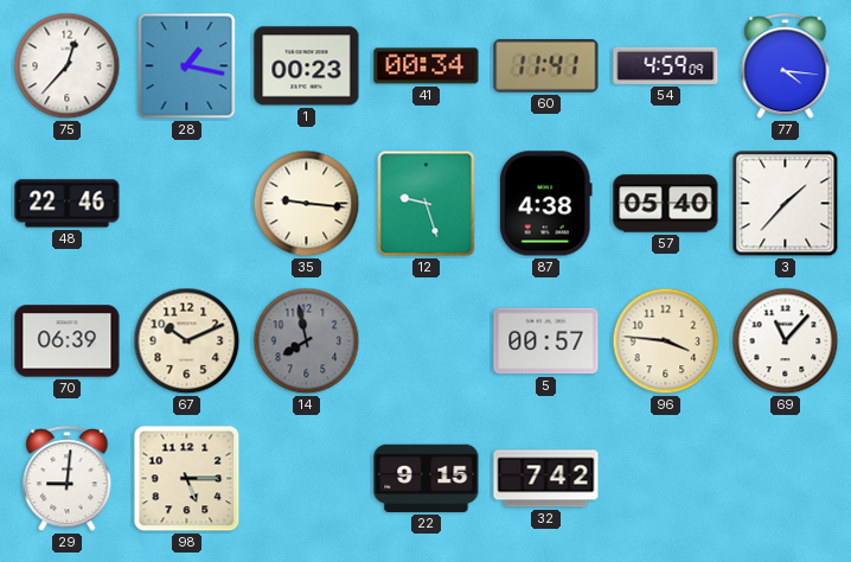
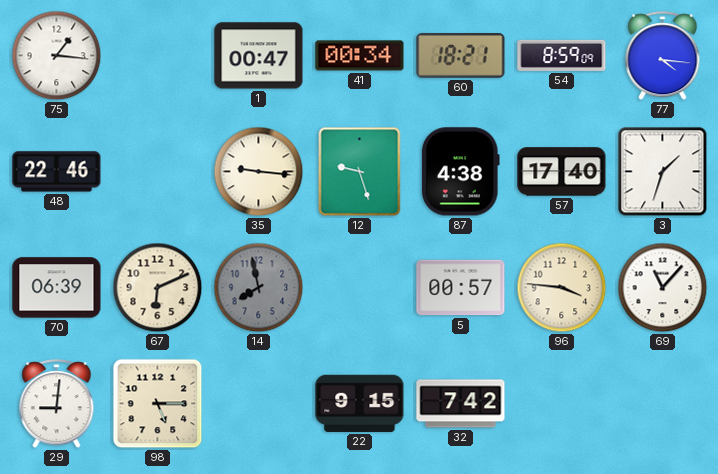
75: 12:37 -> 1:16
28: 1:17 -> none
1: 00:23 -> 00:47
60: 11:41 -> 18:21
54: 4:59 -> 8:59
57: 05:40 -> 17:40
3: 1:37 -> 1:33
67: 10:11 -> 6:11
